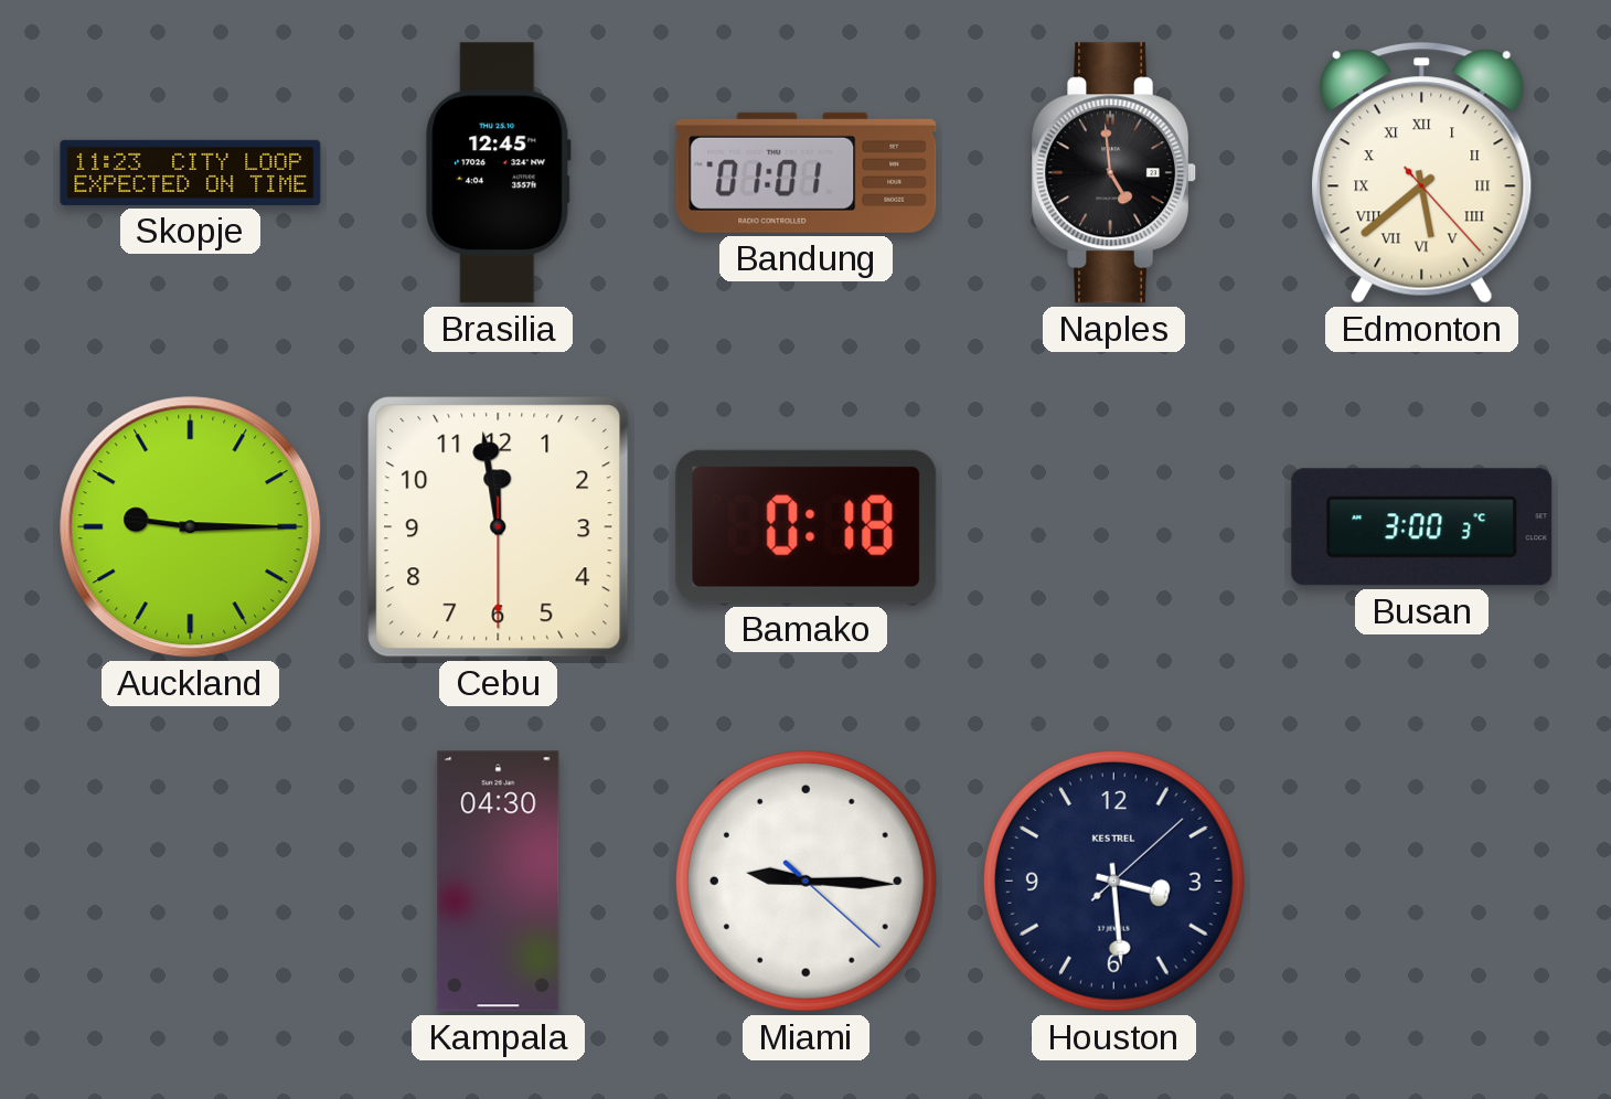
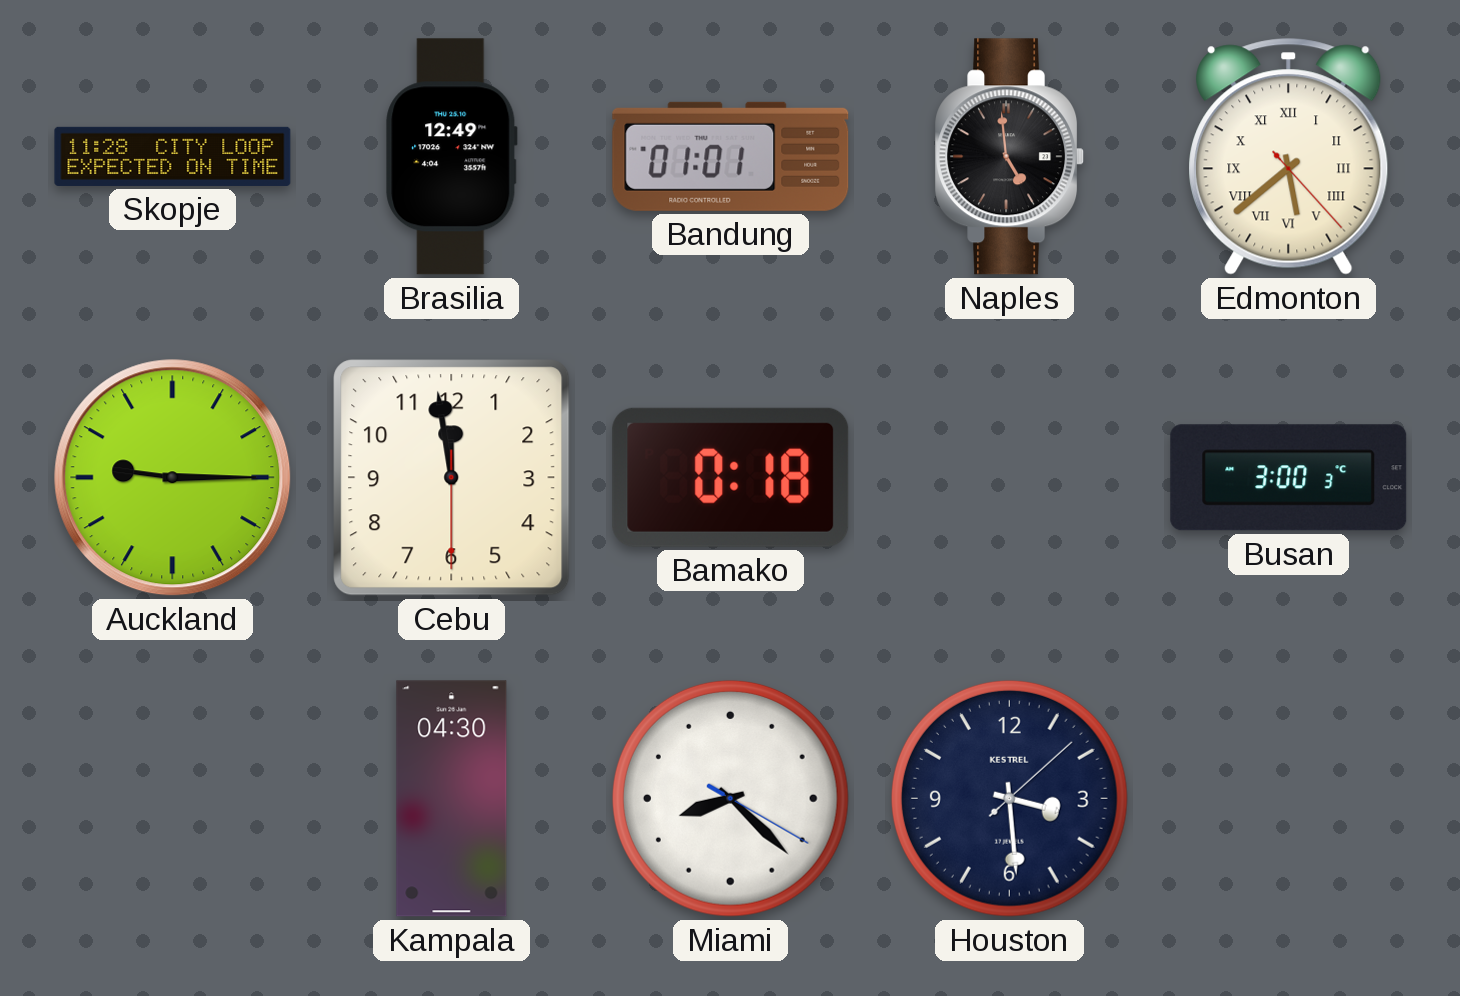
Skopje: 11:23 -> 11:28
Brasilia: 12:45 -> 12:49
Miami: 9:15 -> 8:22
